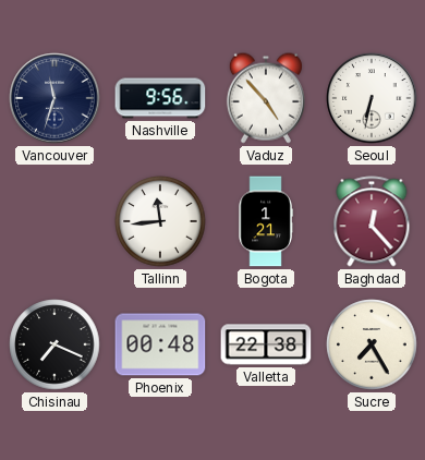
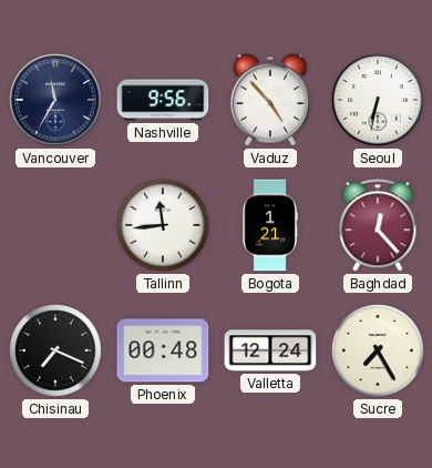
Vancouver: 11:33 -> 11:35
Valletta: 22:38 -> 12:24
